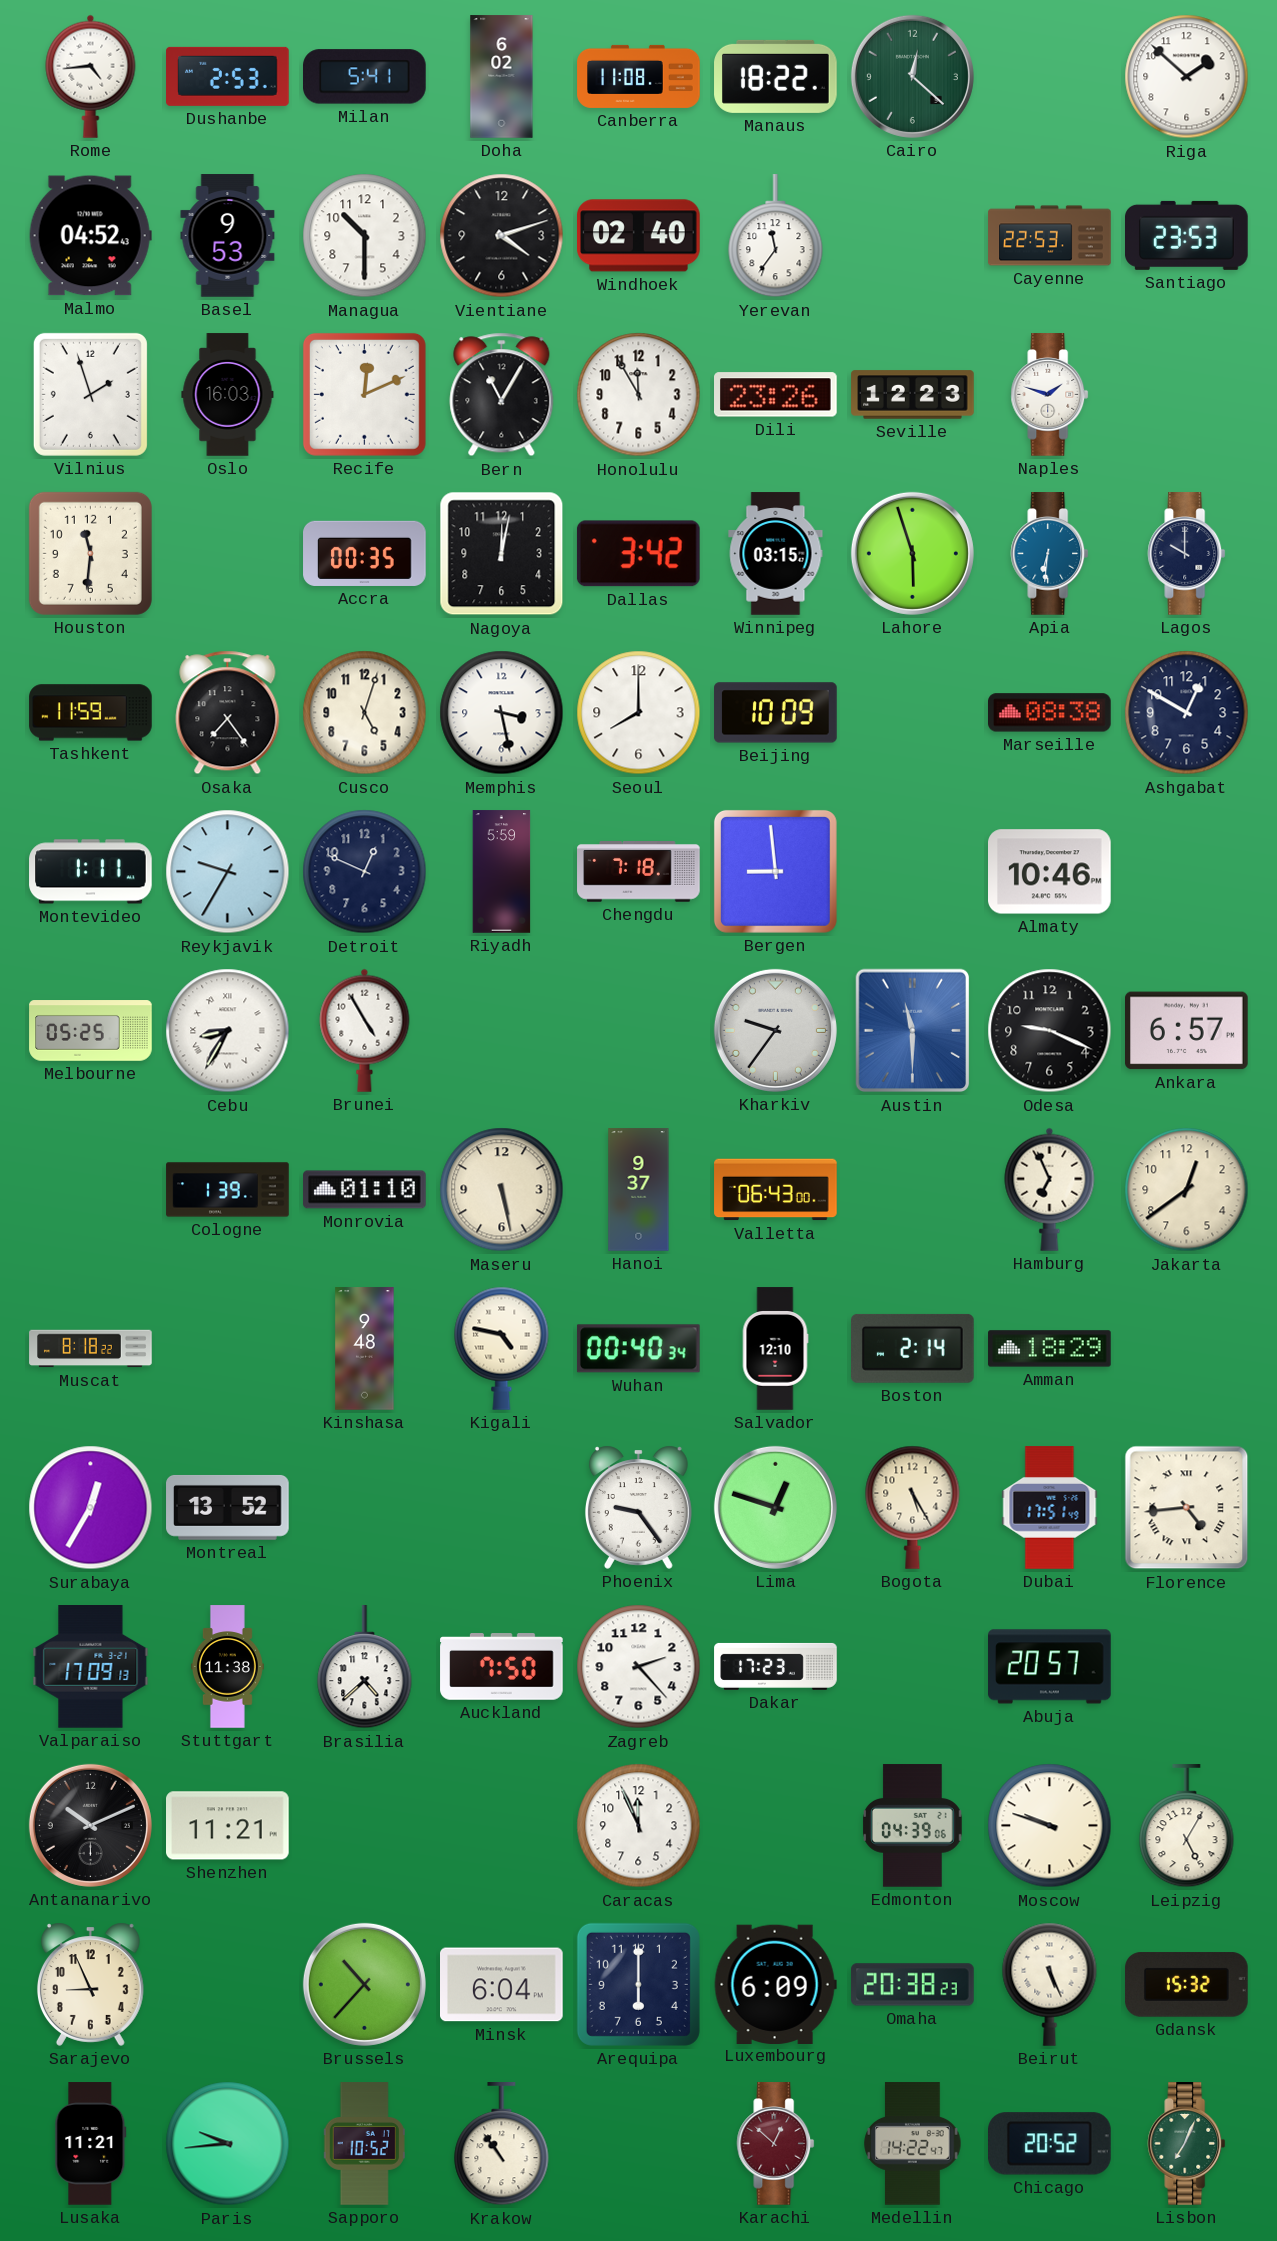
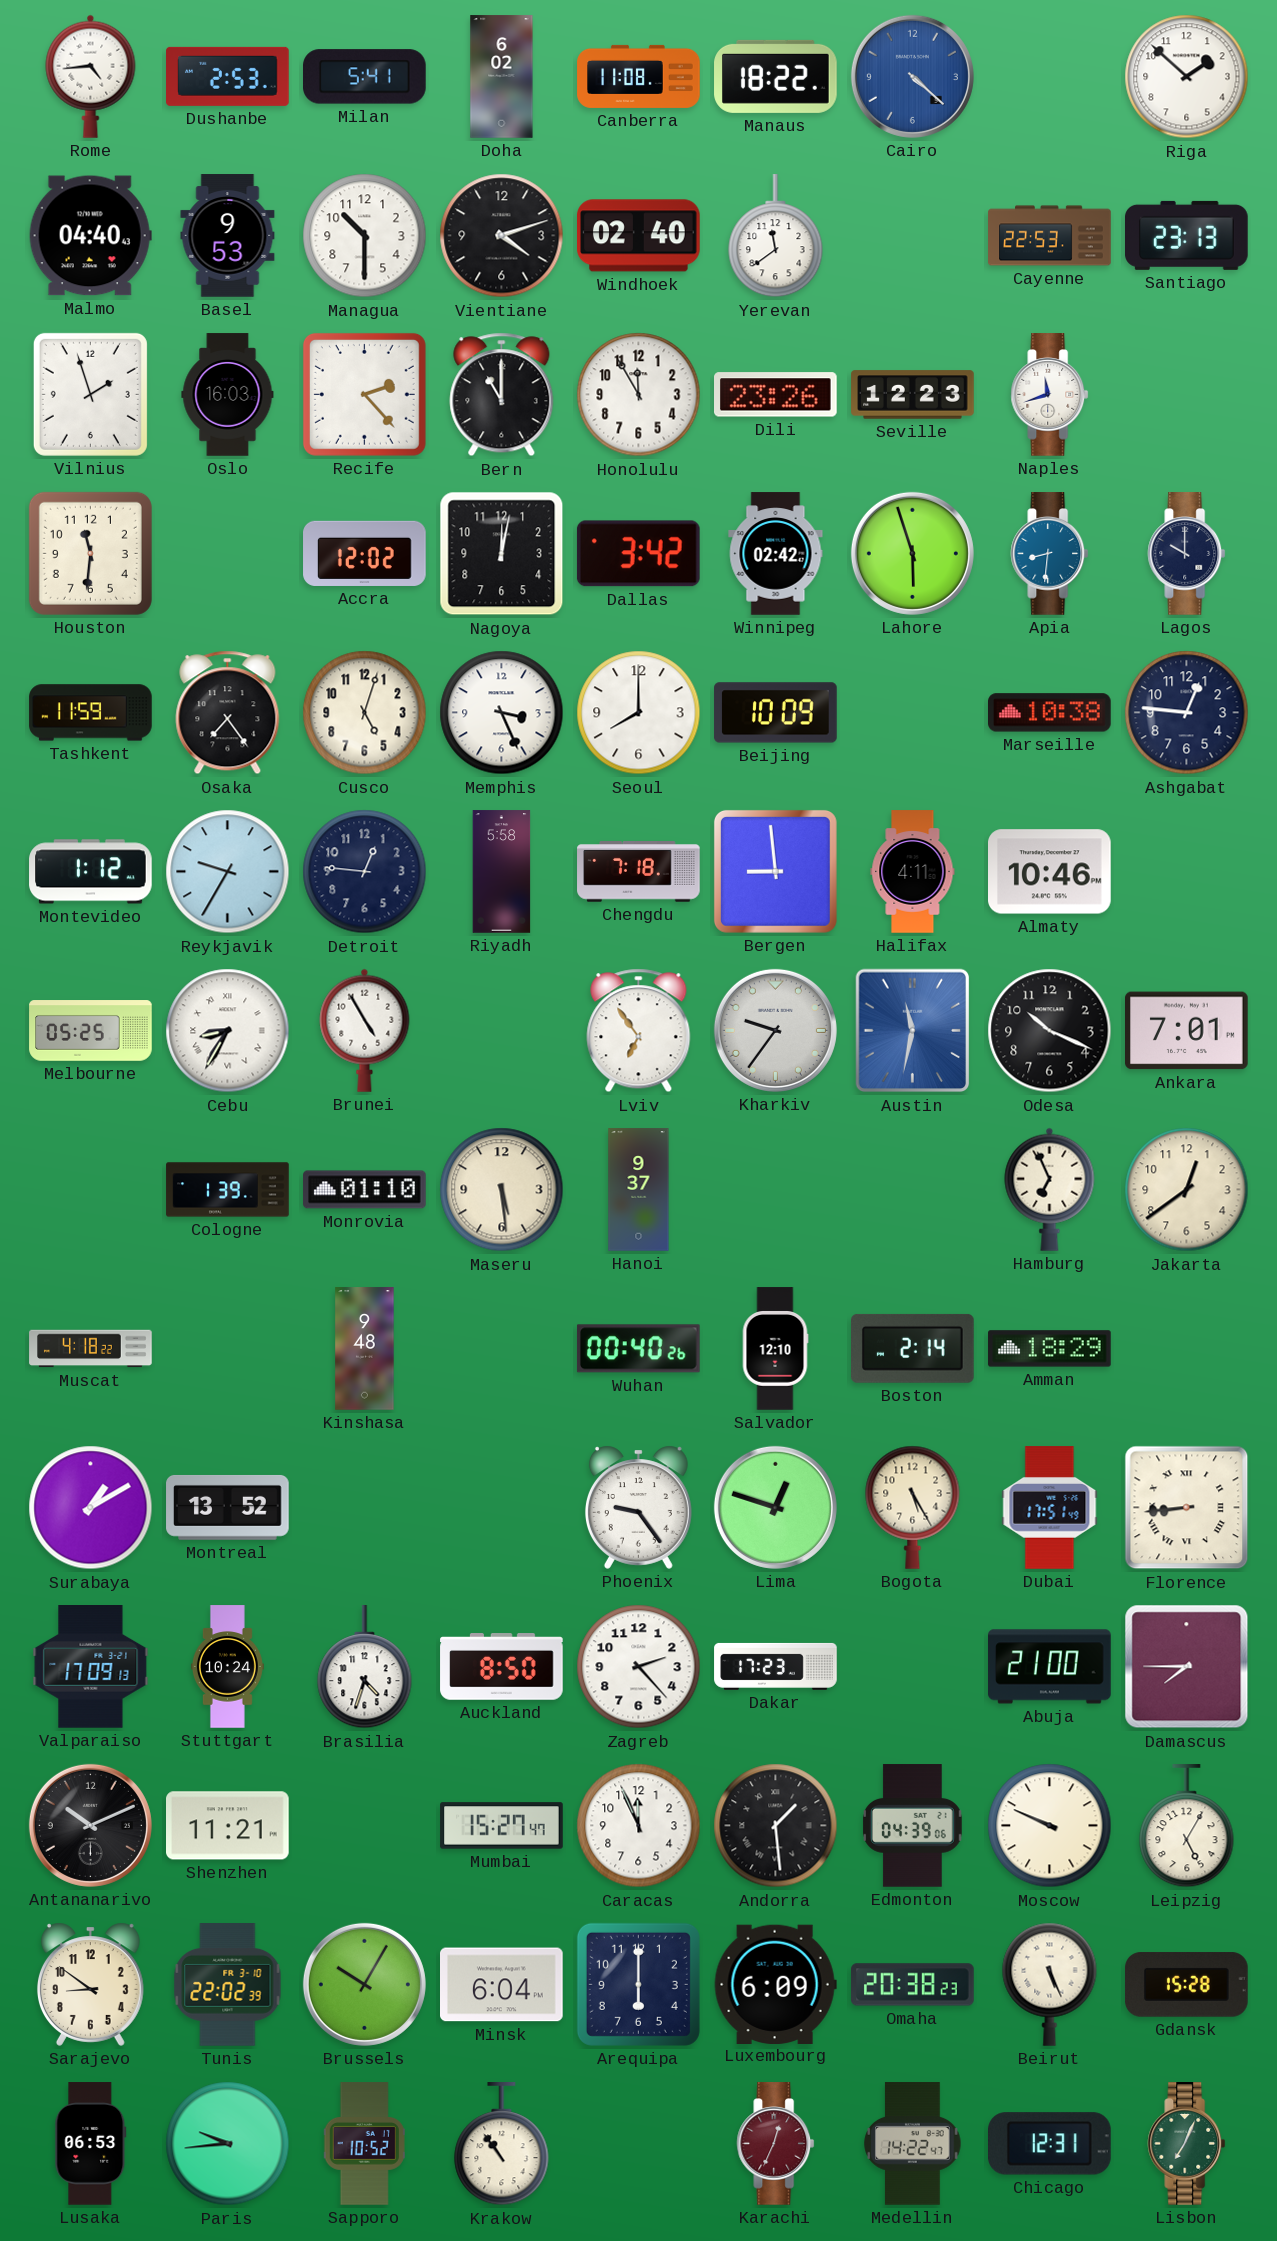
Cairo: 12:22 -> 4:22
Cairo dial: green -> blue
Malmo: 04:52 -> 04:40
Yerevan: 11:36 -> 11:39
Santiago: 23:53 -> 23:13
Recife: 12:11 -> 2:23
Bern: 11:05 -> 11:00
Naples: 1:48 -> 11:42
Accra: 00:35 -> 12:02
Winnipeg: 03:15 -> 02:42
Apia: 6:31 -> 8:31
Memphis: 3:28 -> 3:26
Marseille: 08:38 -> 10:38
Ashgabat: 12:50 -> 12:46
Montevideo: 1:11 -> 1:12
Detroit: 12:49 -> 12:46
Riyadh: 5:59 -> 5:58
Halifax: none -> 4:11
Lviv: none -> 6:54
Austin: 11:30 -> 11:32
Odesa: 9:19 -> 10:19
Ankara: 6:57 -> 7:01
Maseru: 5:28 -> 5:29
Valletta: 06:43 -> none
Muscat: 8:18 -> 4:18
Kigali: 4:47 -> none
Wuhan: 00:40:34 -> 00:40:26
Surabaya: 12:35 -> 1:10
Florence: 4:44 -> 8:44
Stuttgart: 11:38 -> 10:24
Brasilia: 4:38 -> 4:33
Auckland: 7:50 -> 8:50
Abuja: 20:57 -> 21:00
Damascus: none -> 7:45
Mumbai: none -> 15:27
Andorra: none -> 1:29
Moscow: 9:48 -> 9:49
Sarajevo: 8:56 -> 8:51
Tunis: none -> 22:02
Brussels: 10:37 -> 10:05
Gdansk: 15:32 -> 15:28
Lusaka: 11:21 -> 06:53
Karachi: 12:52 -> 12:34
Chicago: 20:52 -> 12:31
